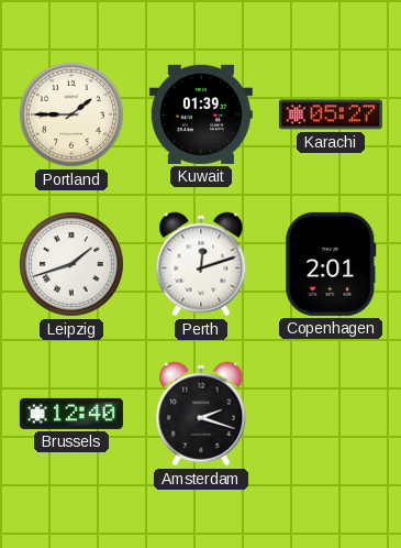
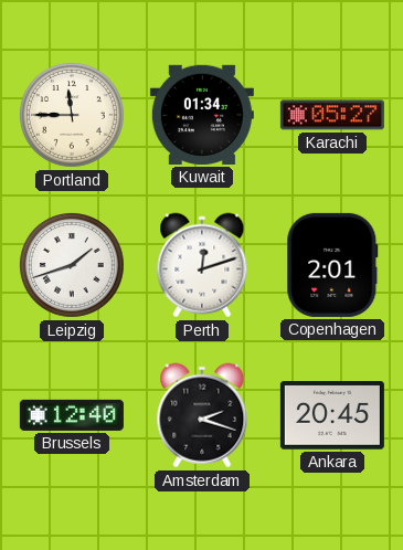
Portland: 1:45 -> 11:45
Kuwait: 01:39 -> 01:34
Ankara: none -> 20:45
